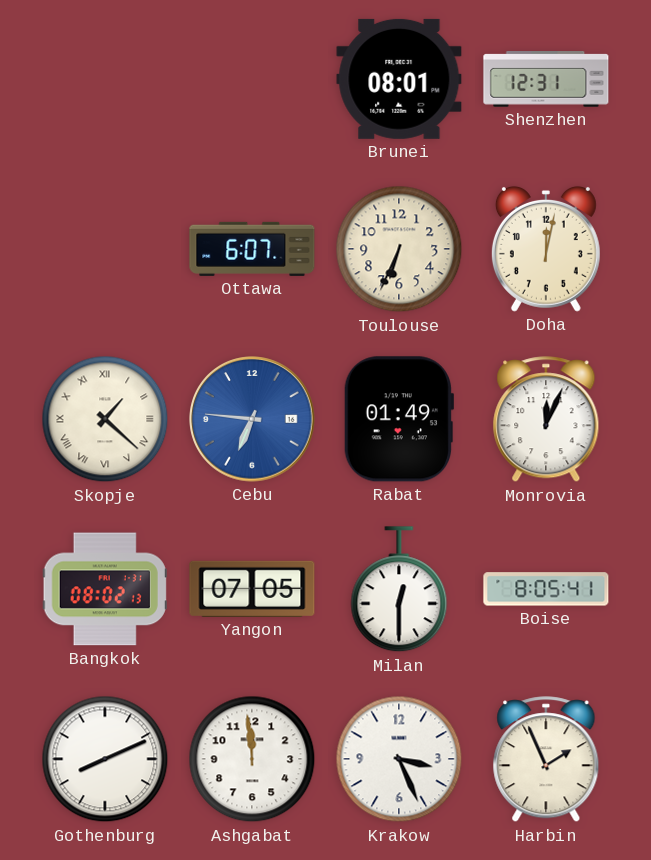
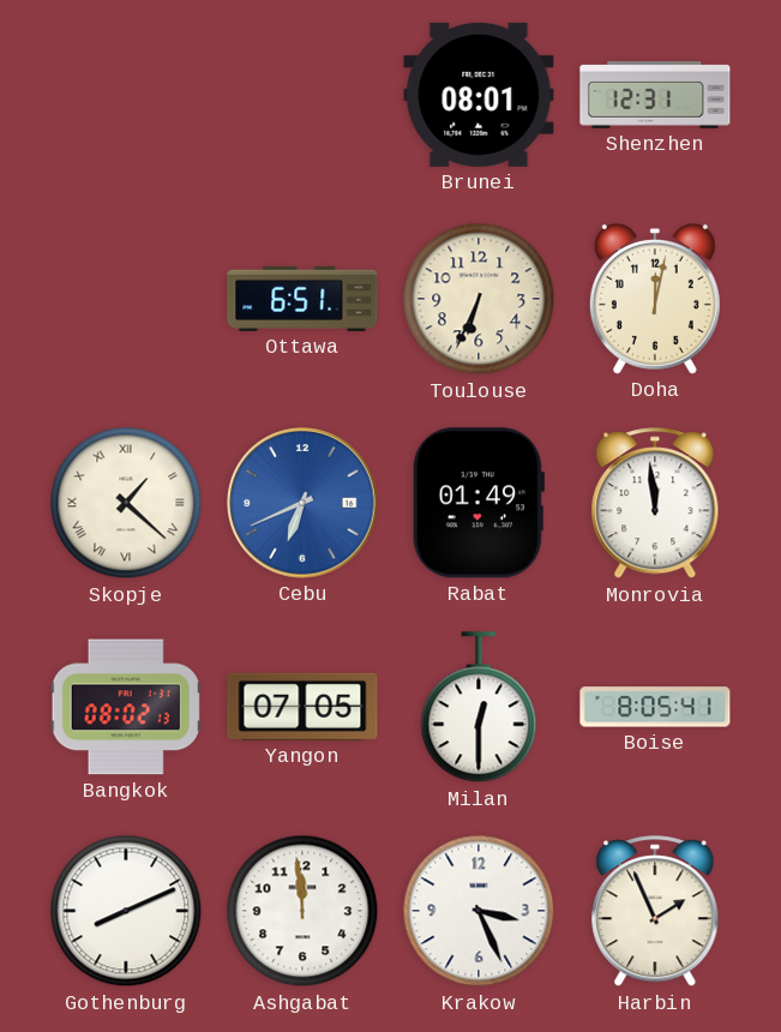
Ottawa: 6:07 -> 6:51
Cebu: 6:46 -> 6:41
Monrovia: 12:04 -> 11:59
